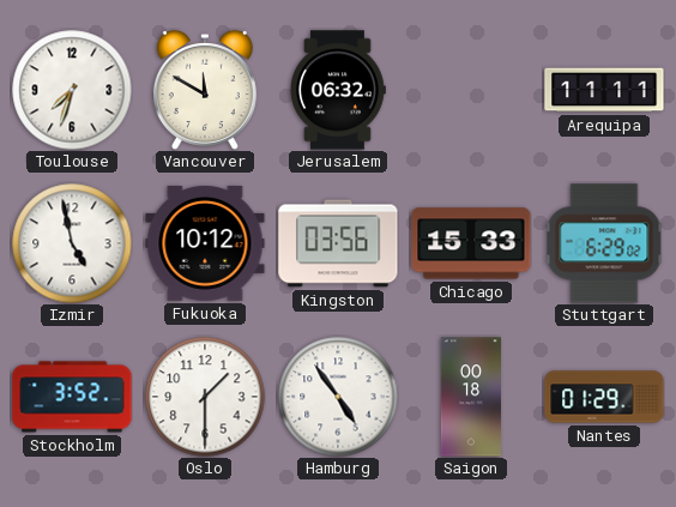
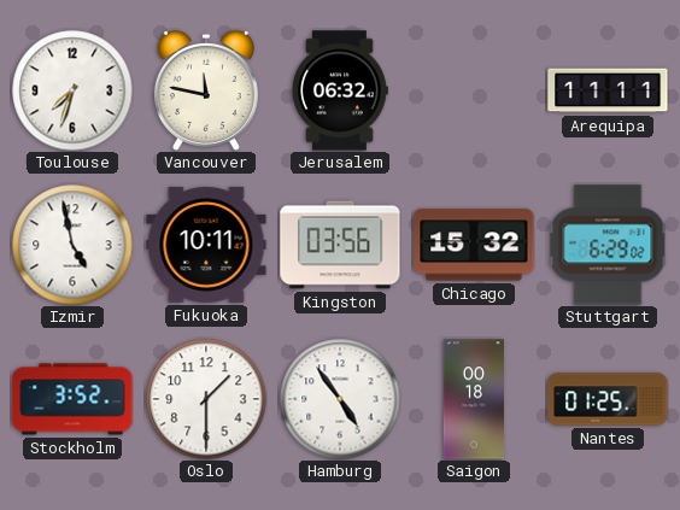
Vancouver: 11:50 -> 11:47
Fukuoka: 10:12 -> 10:11
Chicago: 15:33 -> 15:32
Nantes: 01:29 -> 01:25
